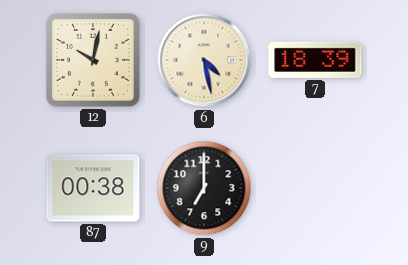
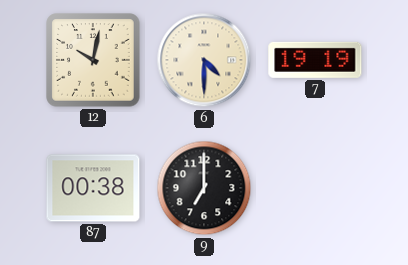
6: 4:28 -> 4:30
7: 18:39 -> 19:19
